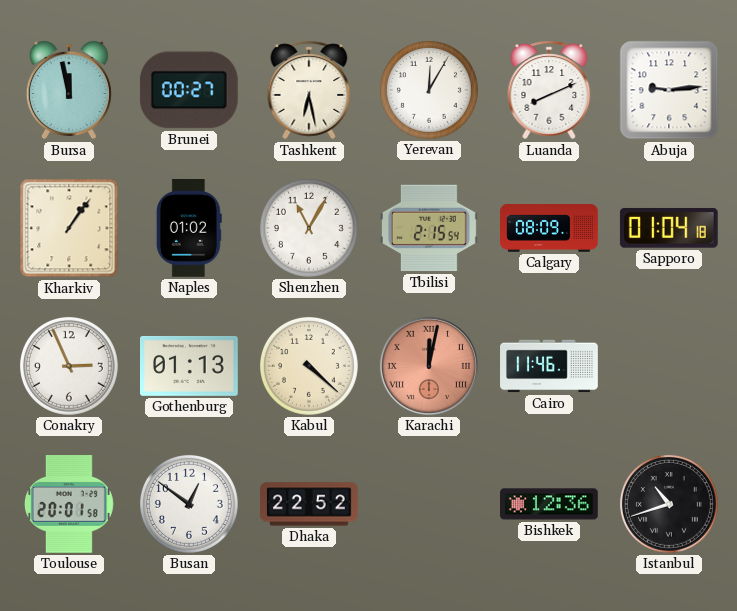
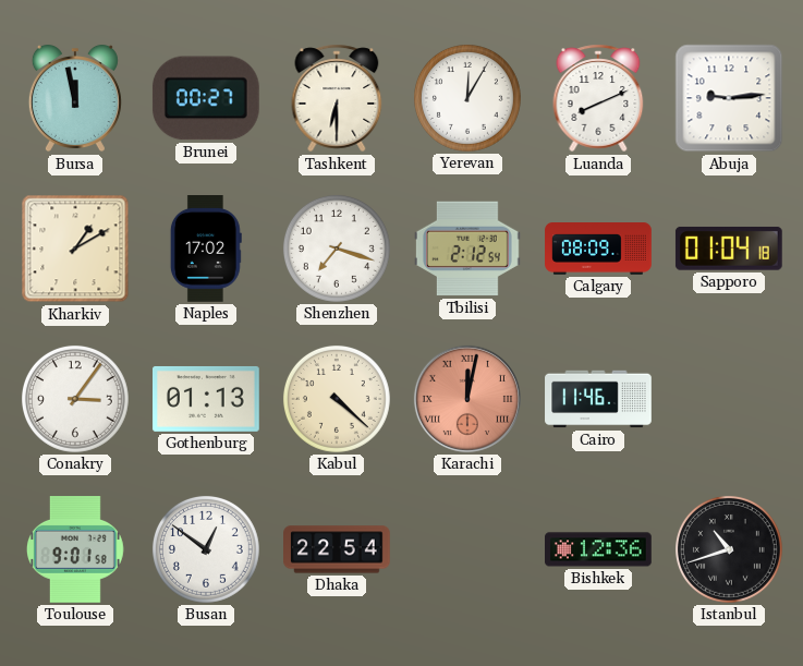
Tashkent: 6:28 -> 6:30
Kharkiv: 1:06 -> 1:10
Naples: 01:02 -> 17:02
Shenzhen: 11:05 -> 7:18
Tbilisi: 2:15 -> 2:12
Conakry: 2:56 -> 3:06
Toulouse: 20:01 -> 9:01
Dhaka: 22:52 -> 22:54
